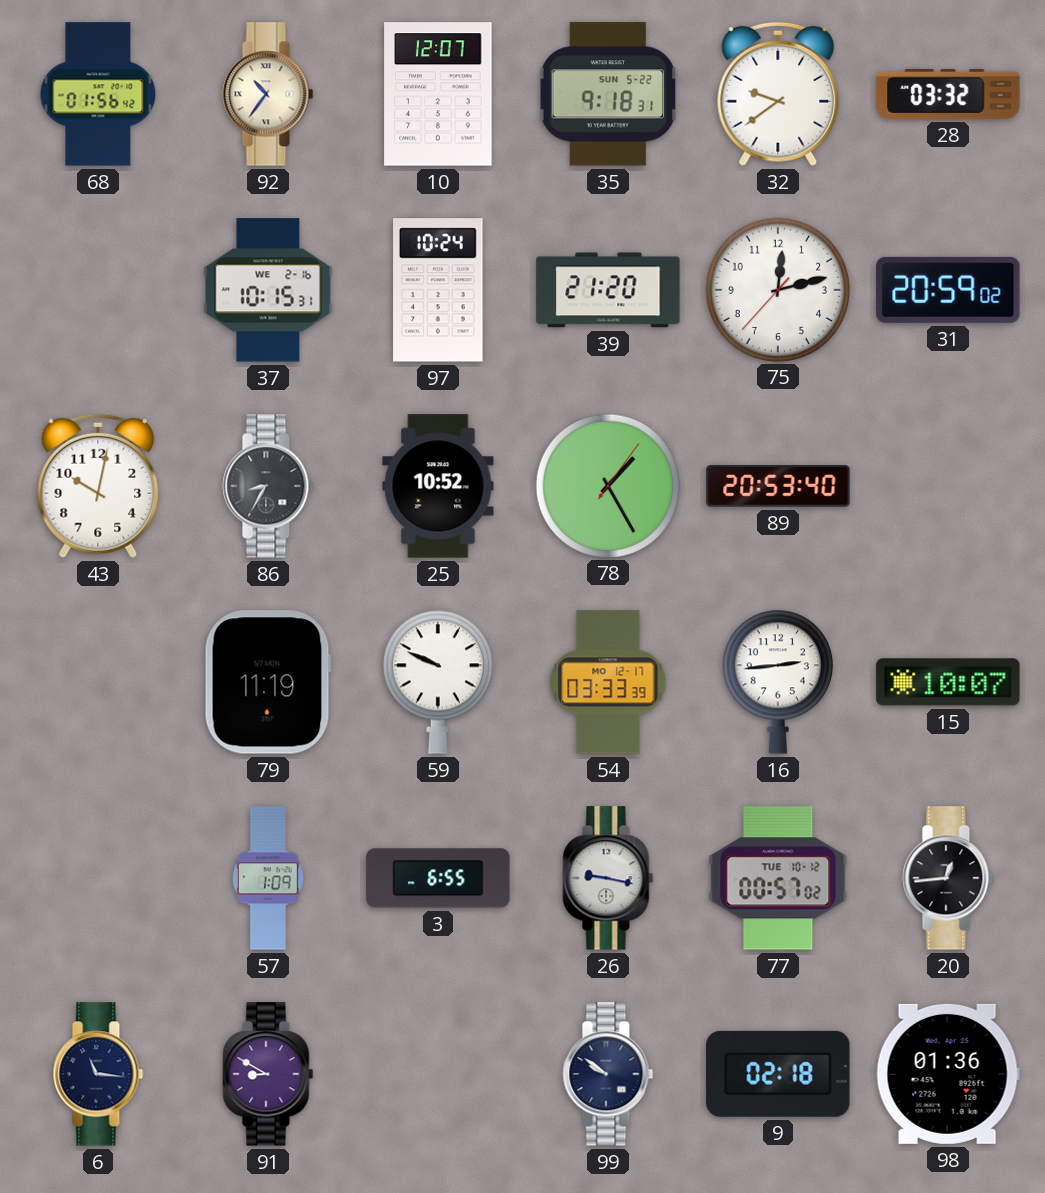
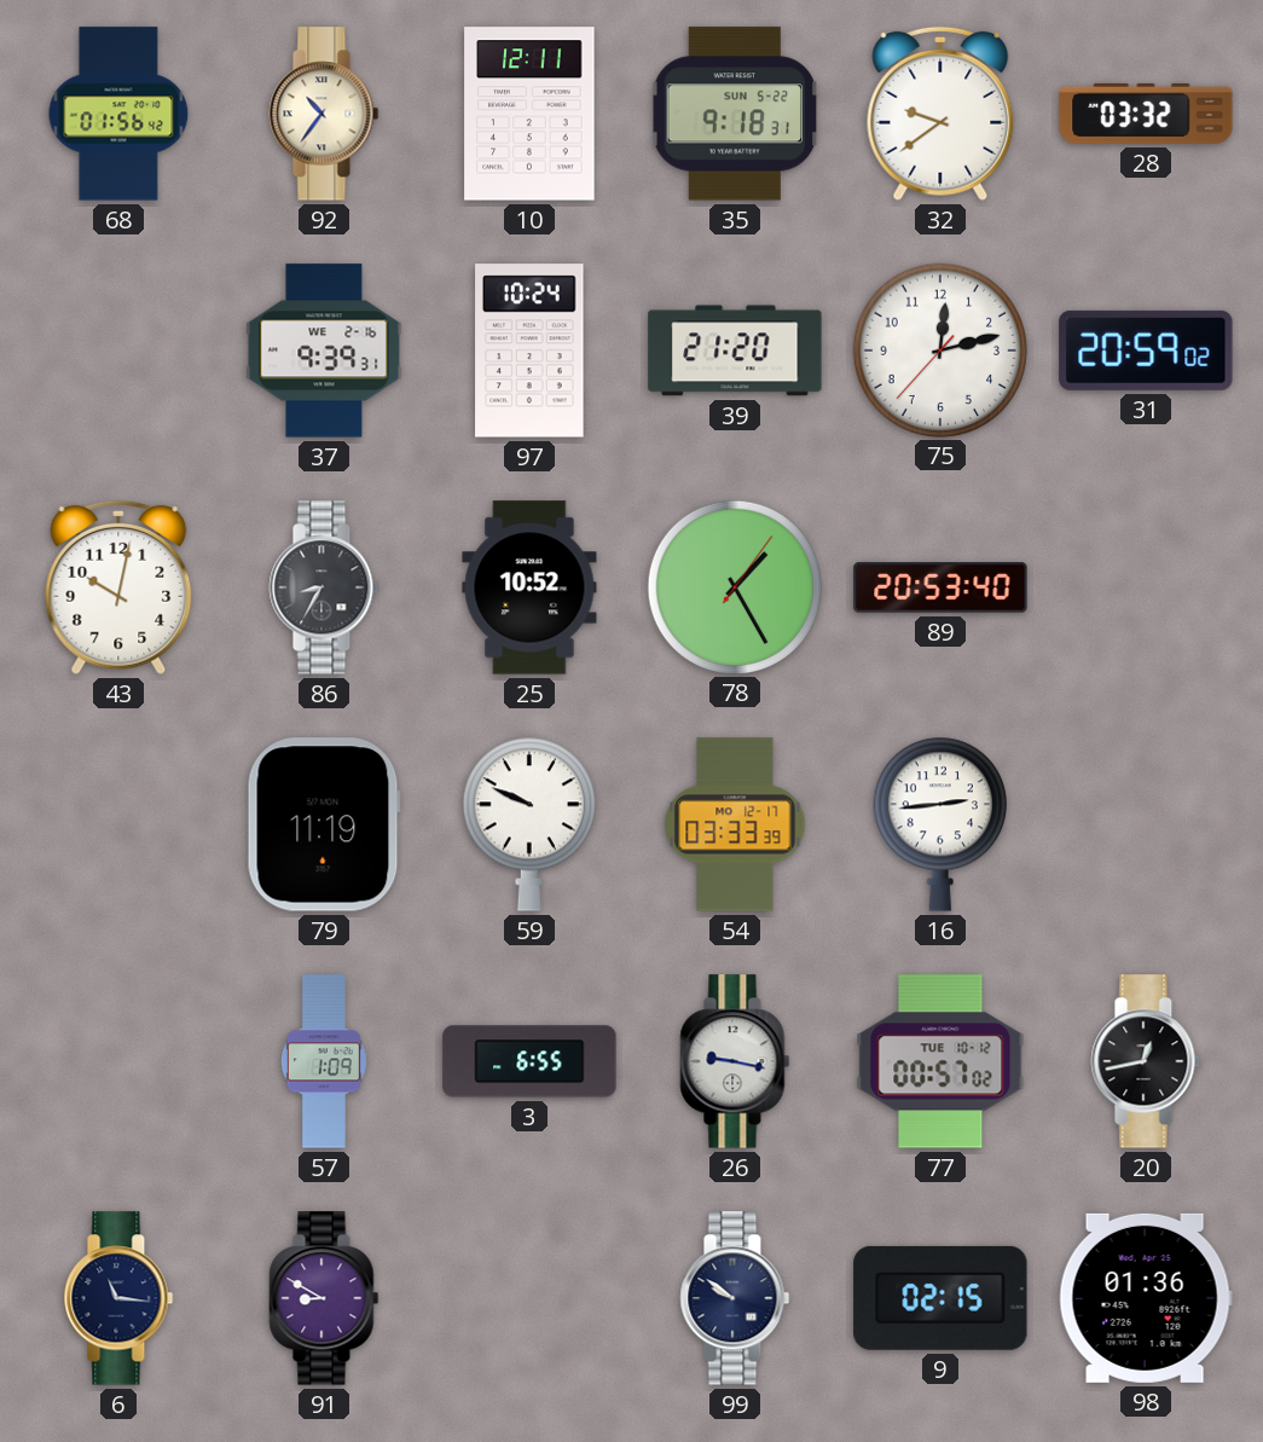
10: 12:07 -> 12:11
37: 10:15 -> 9:39
15: 10:07 -> none
20: 12:44 -> 12:43
9: 02:18 -> 02:15
